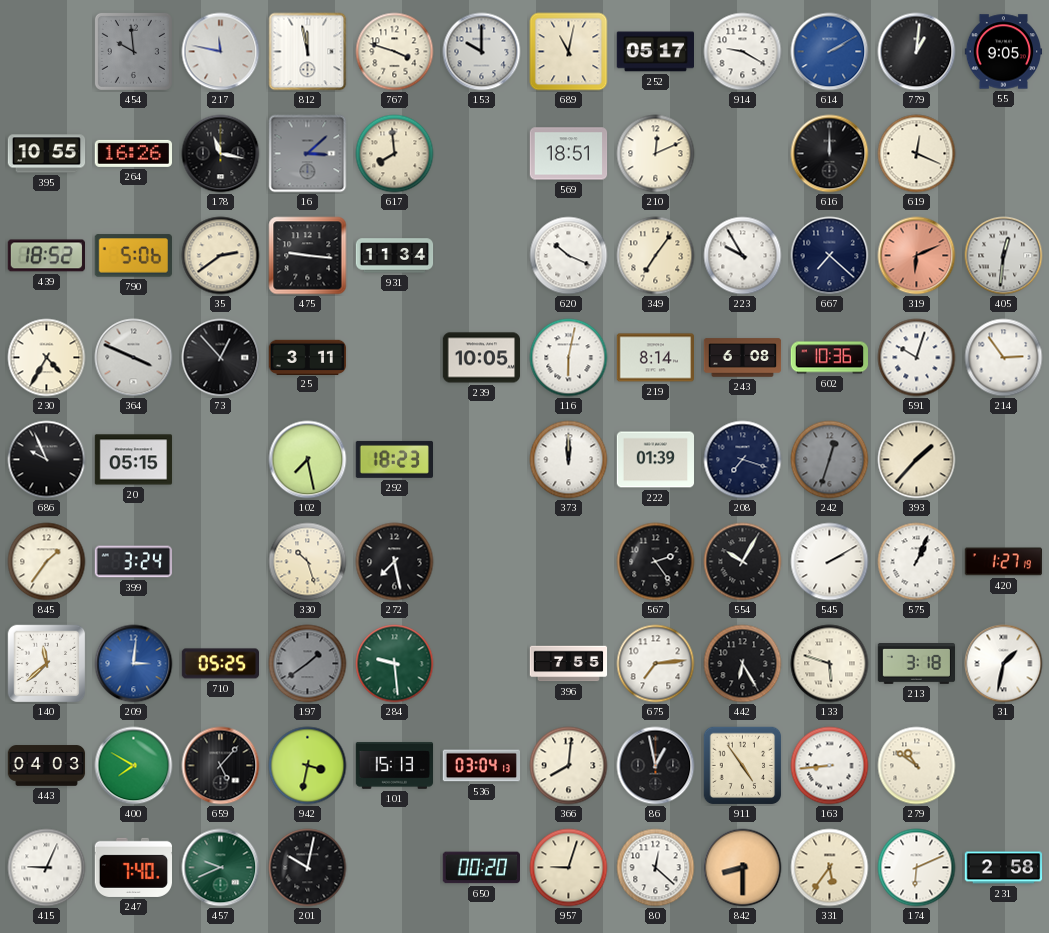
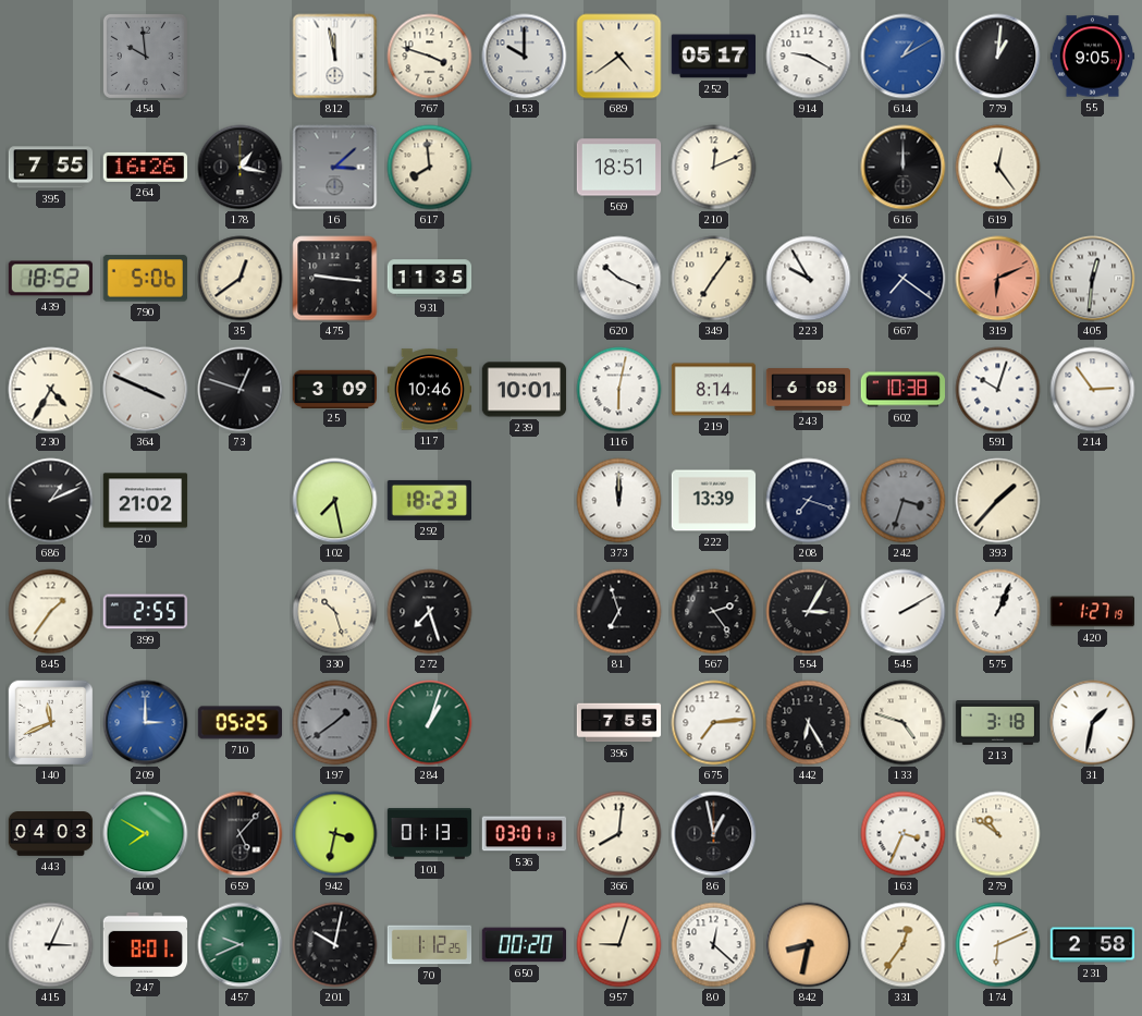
217: 11:47 -> none
689: 11:02 -> 4:39
614: 2:10 -> 1:10
395: 10:55 -> 7:55
178: 11:17 -> 1:17
619: 12:19 -> 12:24
35: 2:39 -> 12:39
931: 11:34 -> 11:35
667: 7:22 -> 7:21
73: 12:53 -> 12:48
25: 3:11 -> 3:09
117: none -> 10:46
239: 10:05 -> 10:01
602: 10:36 -> 10:38
686: 9:56 -> 1:11
20: 05:15 -> 21:02
222: 01:39 -> 13:39
242: 12:33 -> 3:33
399: 3:24 -> 2:55
272: 7:28 -> 7:27
81: none -> 6:57
554: 10:05 -> 3:05
140: 11:38 -> 11:41
209: 3:01 -> 3:00
284: 9:29 -> 1:03
133: 5:48 -> 4:48
101: 15:13 -> 01:13
536: 03:04 -> 03:01
911: 4:54 -> none
163: 8:44 -> 3:34
415: 9:04 -> 3:04
247: 7:40 -> 8:01
70: none -> 1:12
842: 8:30 -> 8:32
331: 5:36 -> 12:36
